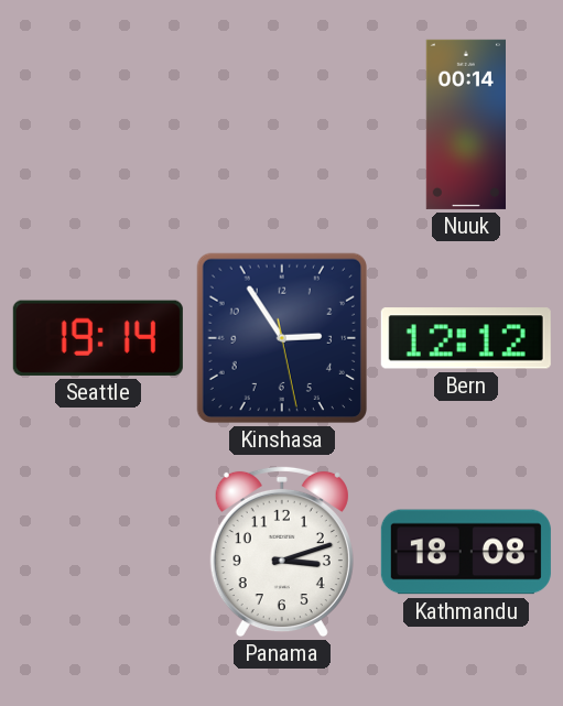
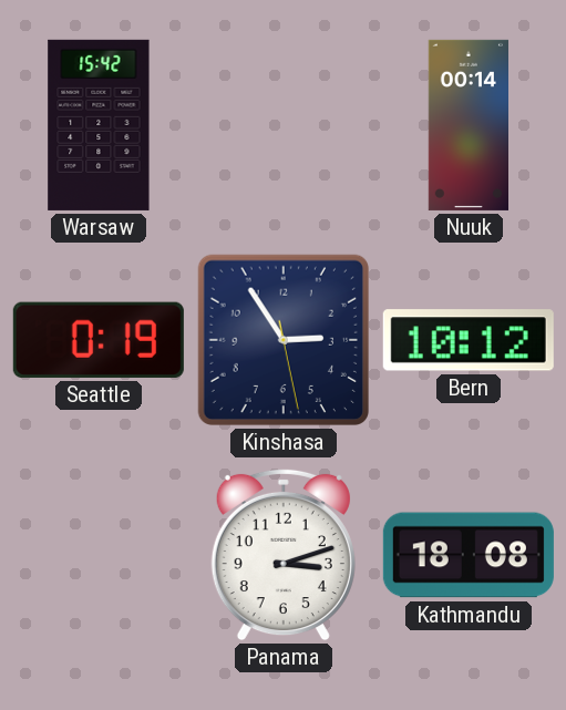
Warsaw: none -> 15:42
Seattle: 19:14 -> 0:19
Bern: 12:12 -> 10:12
